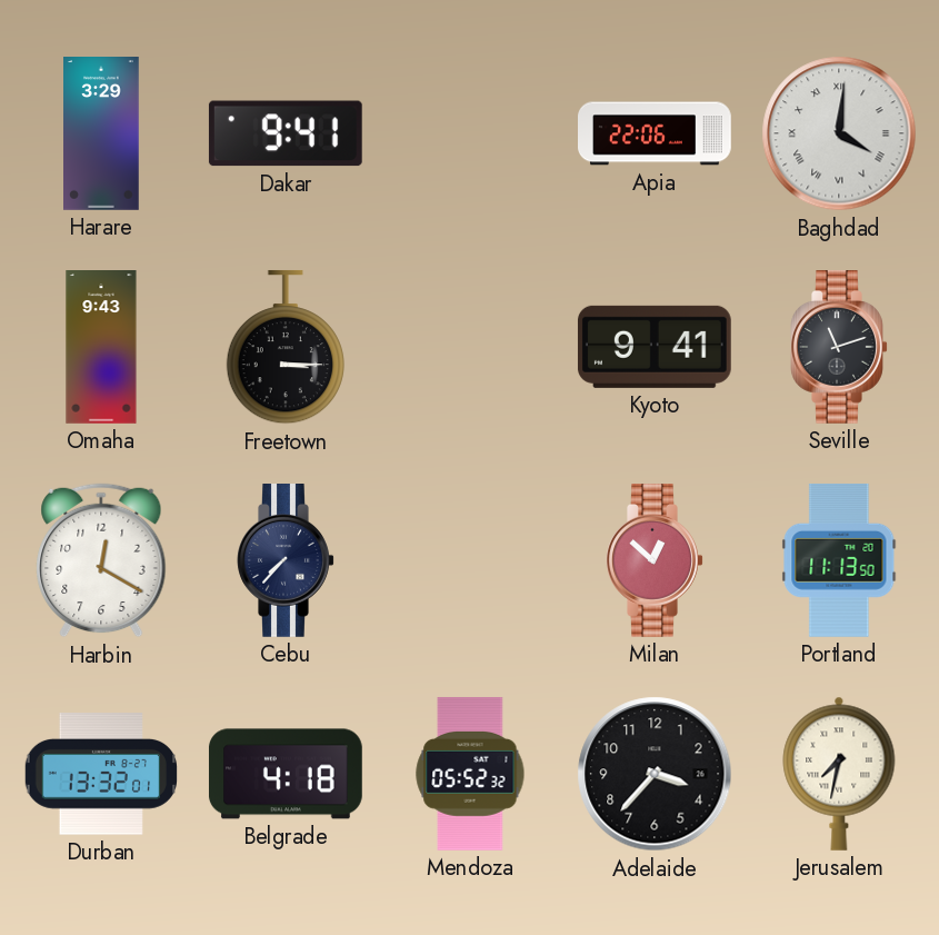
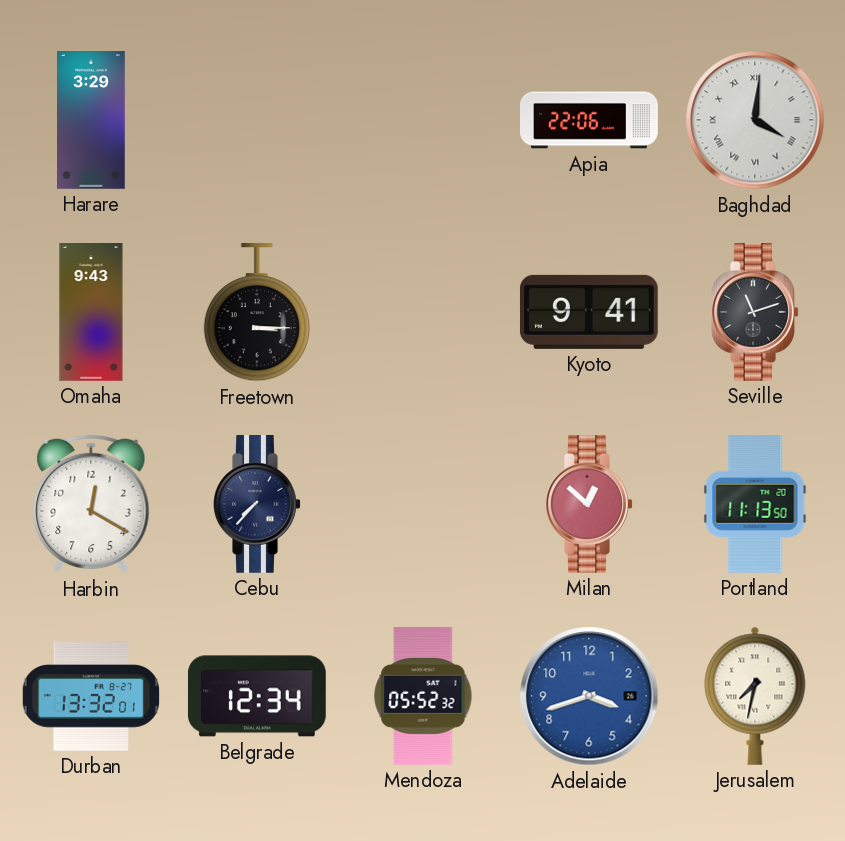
Dakar: 9:41 -> none
Belgrade: 4:18 -> 12:34
Adelaide: 3:37 -> 3:42
Adelaide dial: black -> blue
